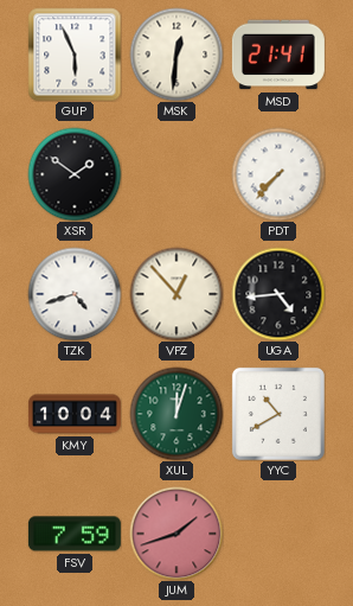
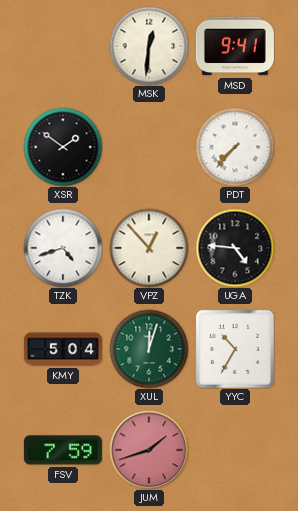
GUP: 5:56 -> none
MSD: 21:41 -> 9:41
UGA: 4:44 -> 4:46
KMY: 10:04 -> 5:04
YYC: 10:40 -> 10:35
